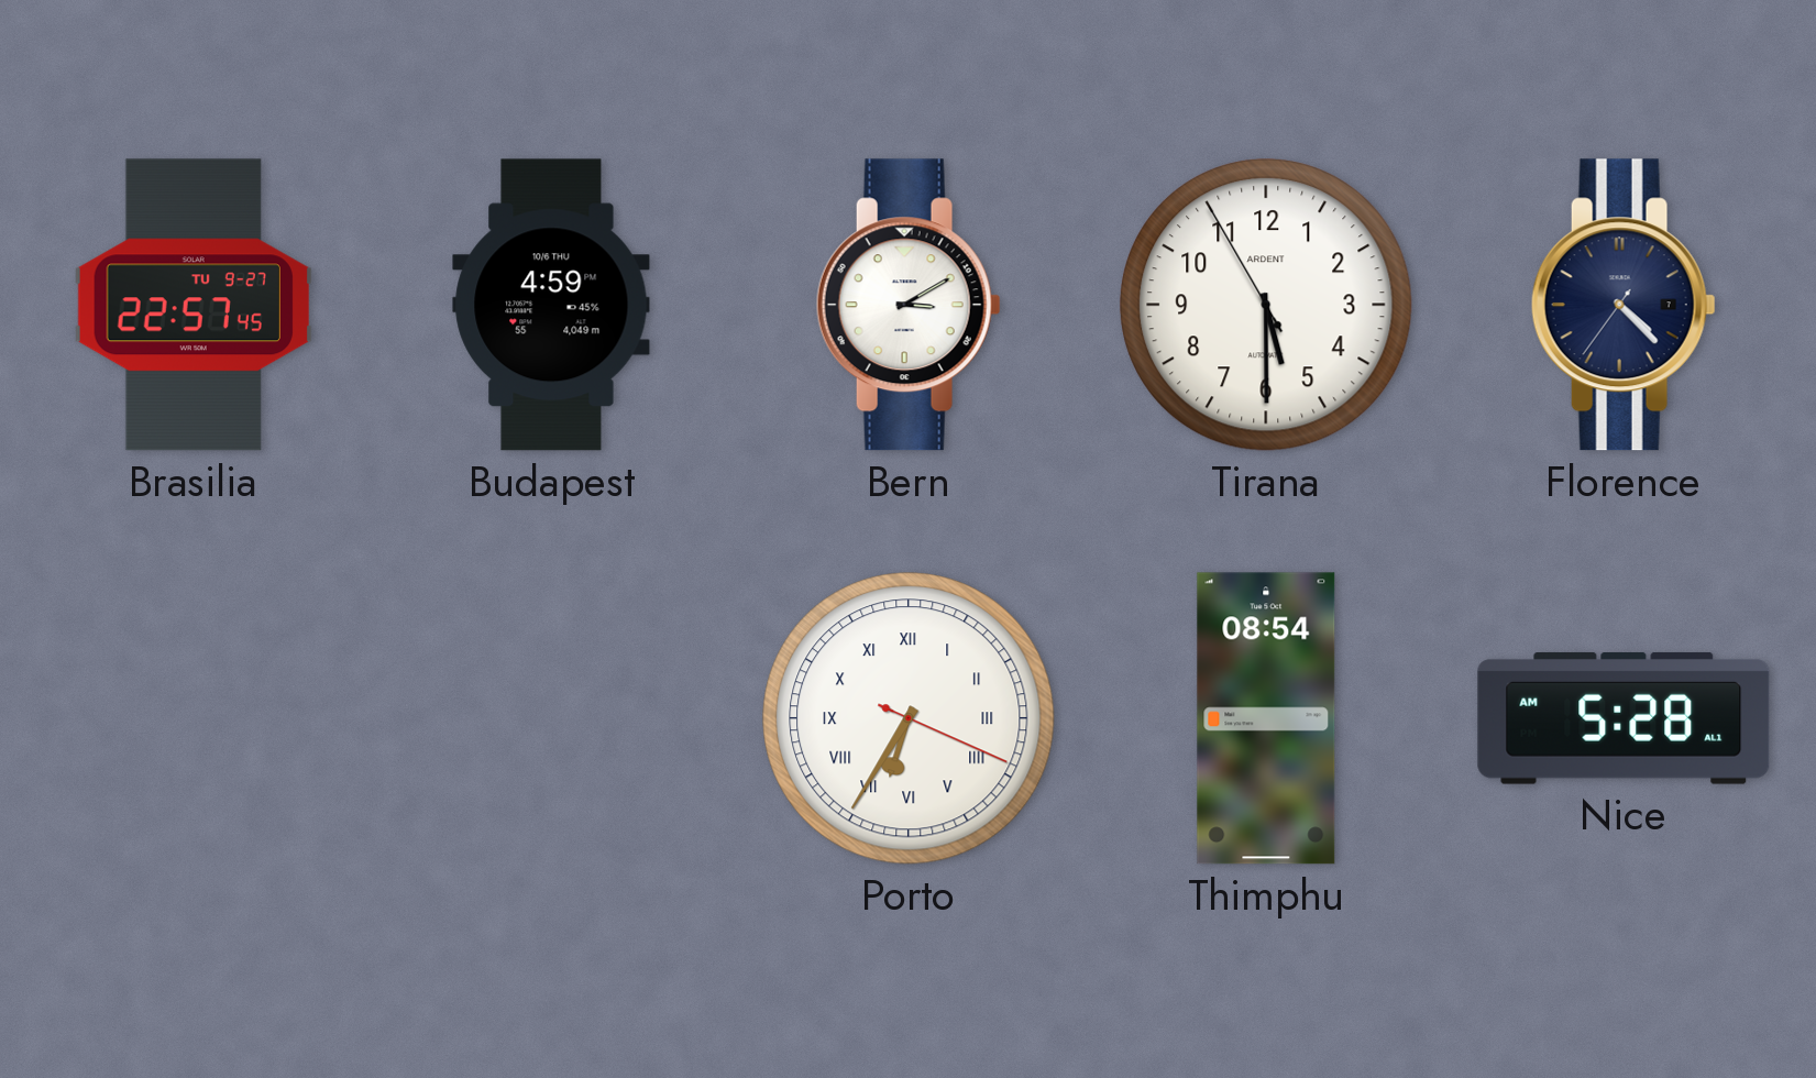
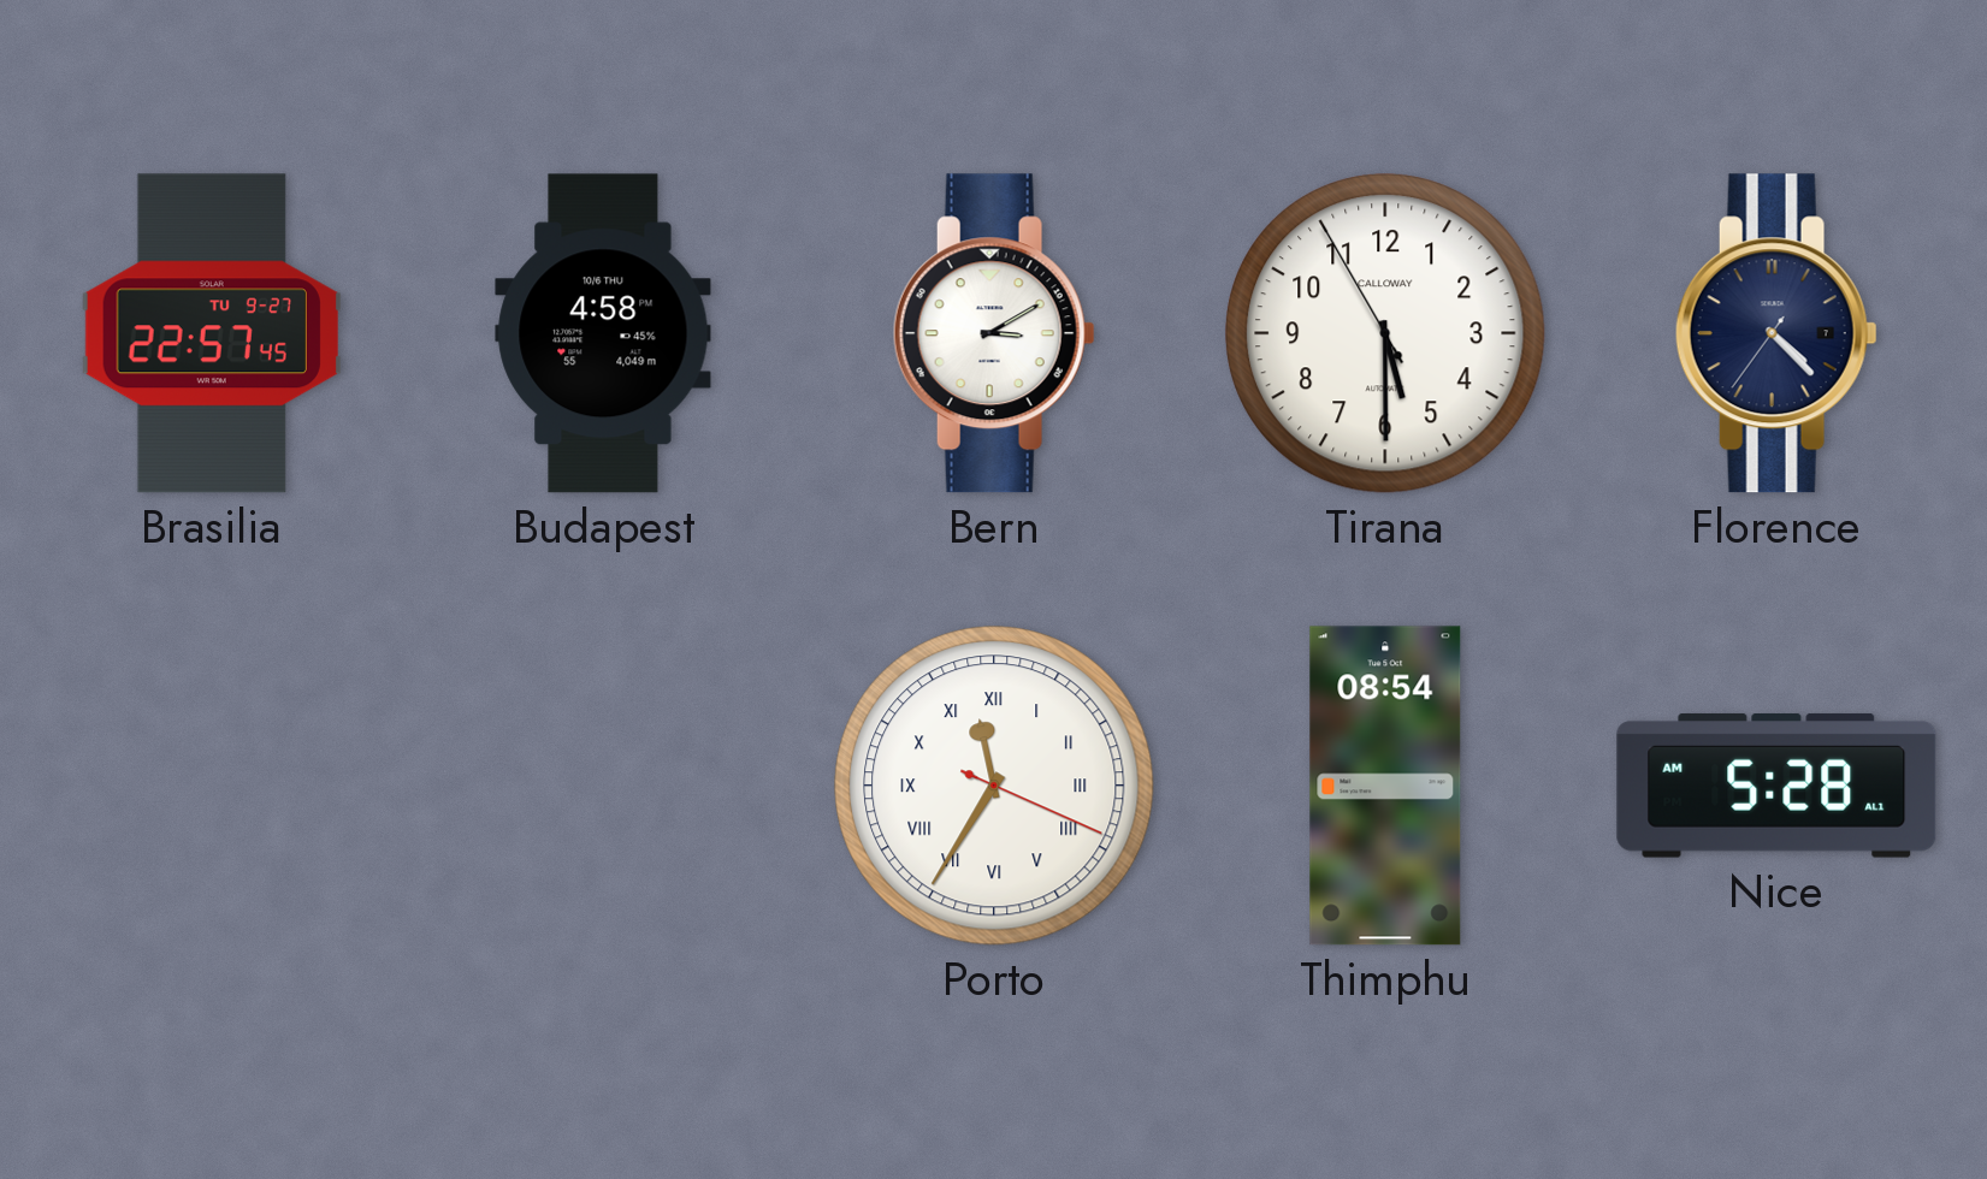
Budapest: 4:59 -> 4:58
Tirana brand: ARDENT -> CALLOWAY
Porto: 6:35 -> 11:35
